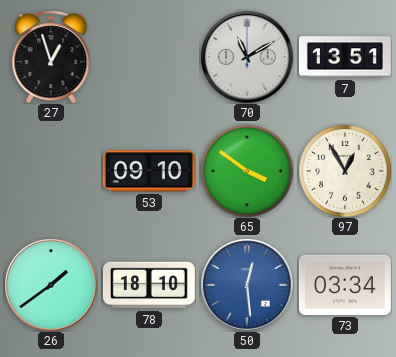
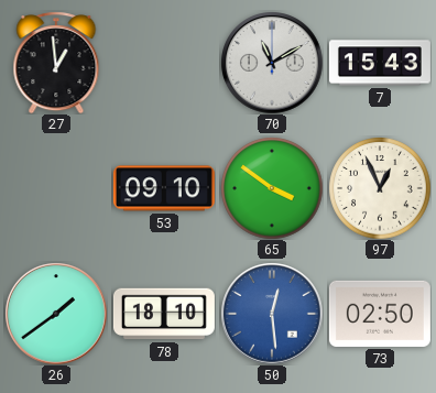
27: 12:57 -> 12:59
7: 13:51 -> 15:43
97: 12:55 -> 12:56
73: 03:34 -> 02:50
